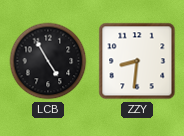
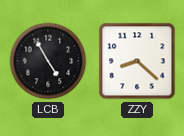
ZZY: 8:31 -> 8:22
